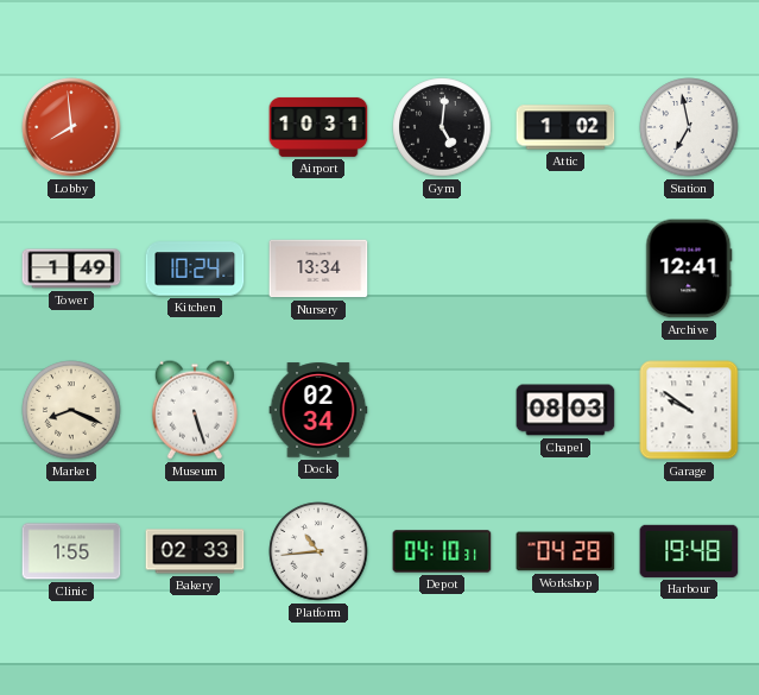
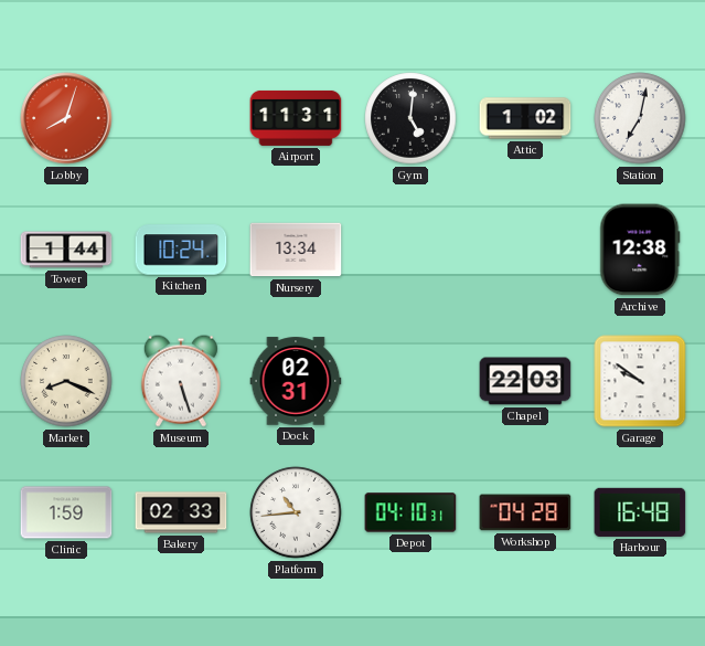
Lobby: 7:59 -> 8:03
Airport: 10:31 -> 11:31
Station: 6:58 -> 7:02
Tower: 1:49 -> 1:44
Archive: 12:41 -> 12:38
Dock: 02:34 -> 02:31
Chapel: 08:03 -> 22:03
Clinic: 1:55 -> 1:59
Harbour: 19:48 -> 16:48
